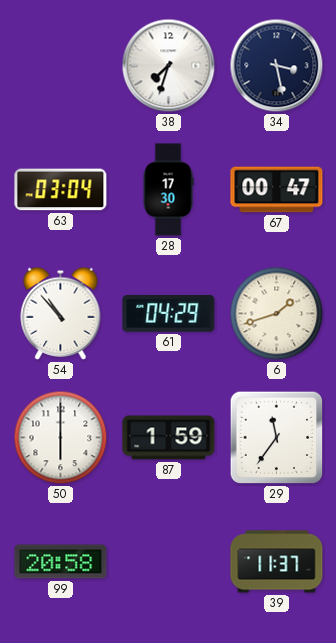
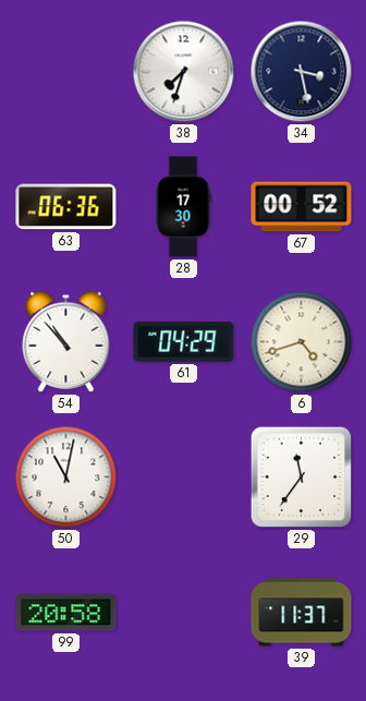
63: 03:04 -> 06:36
67: 00:47 -> 00:52
6: 1:42 -> 4:42
50: 6:00 -> 11:02
87: 1:59 -> none
